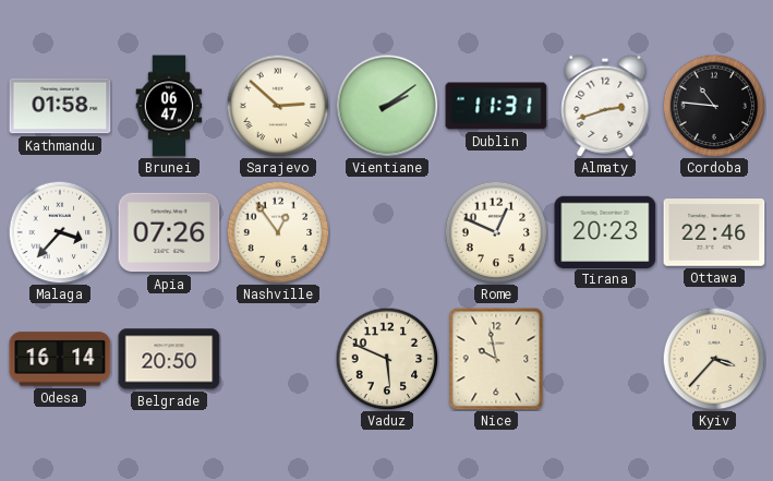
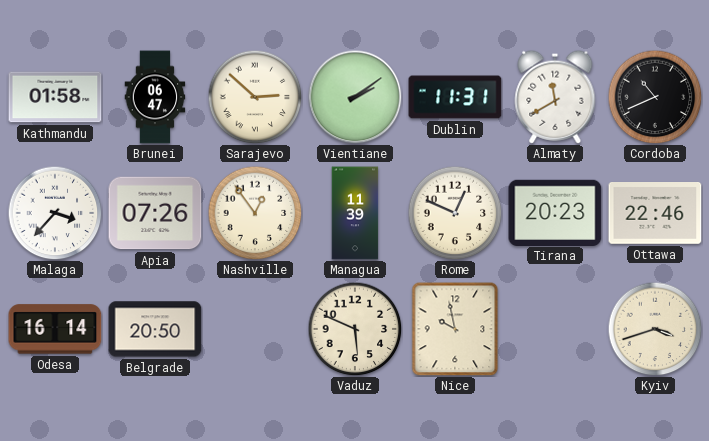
Almaty: 2:42 -> 11:40
Cordoba: 10:46 -> 10:41
Managua: none -> 11:39
Kyiv: 3:37 -> 3:42
